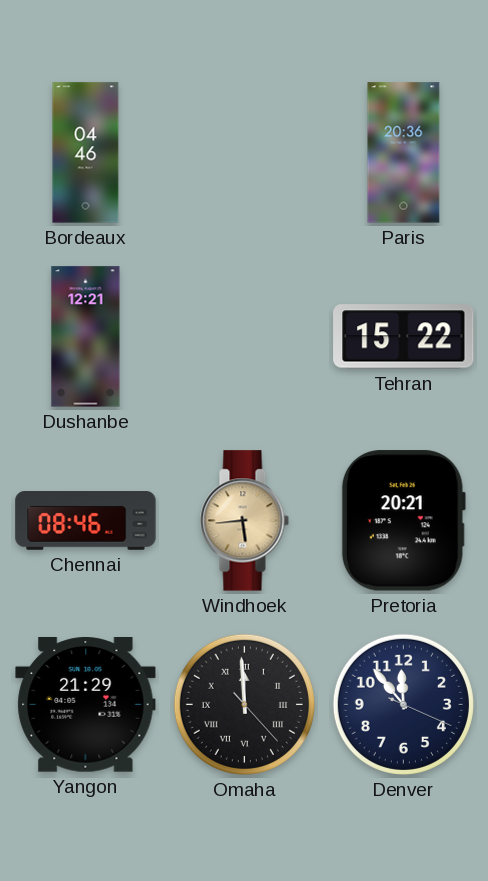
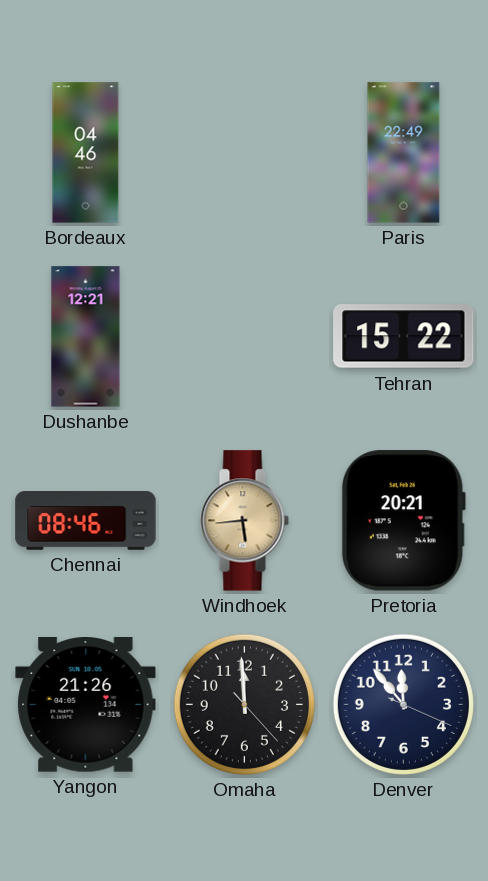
Paris: 20:36 -> 22:49
Yangon: 21:29 -> 21:26
Omaha numerals: Roman -> Arabic
